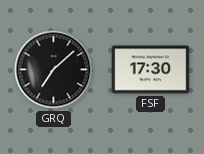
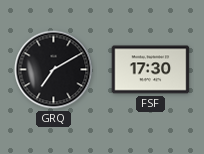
GRQ: 7:08 -> 7:10
